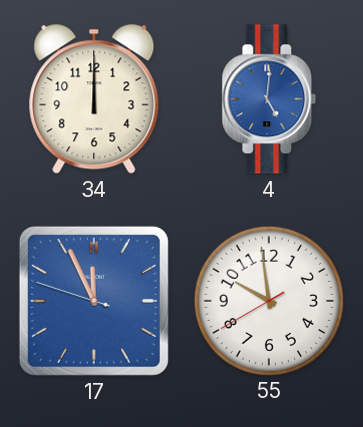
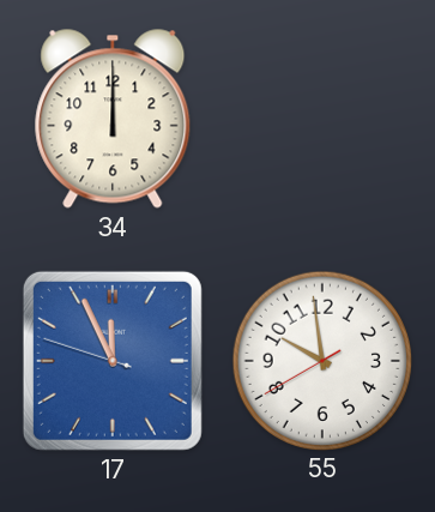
4: 5:01 -> none
